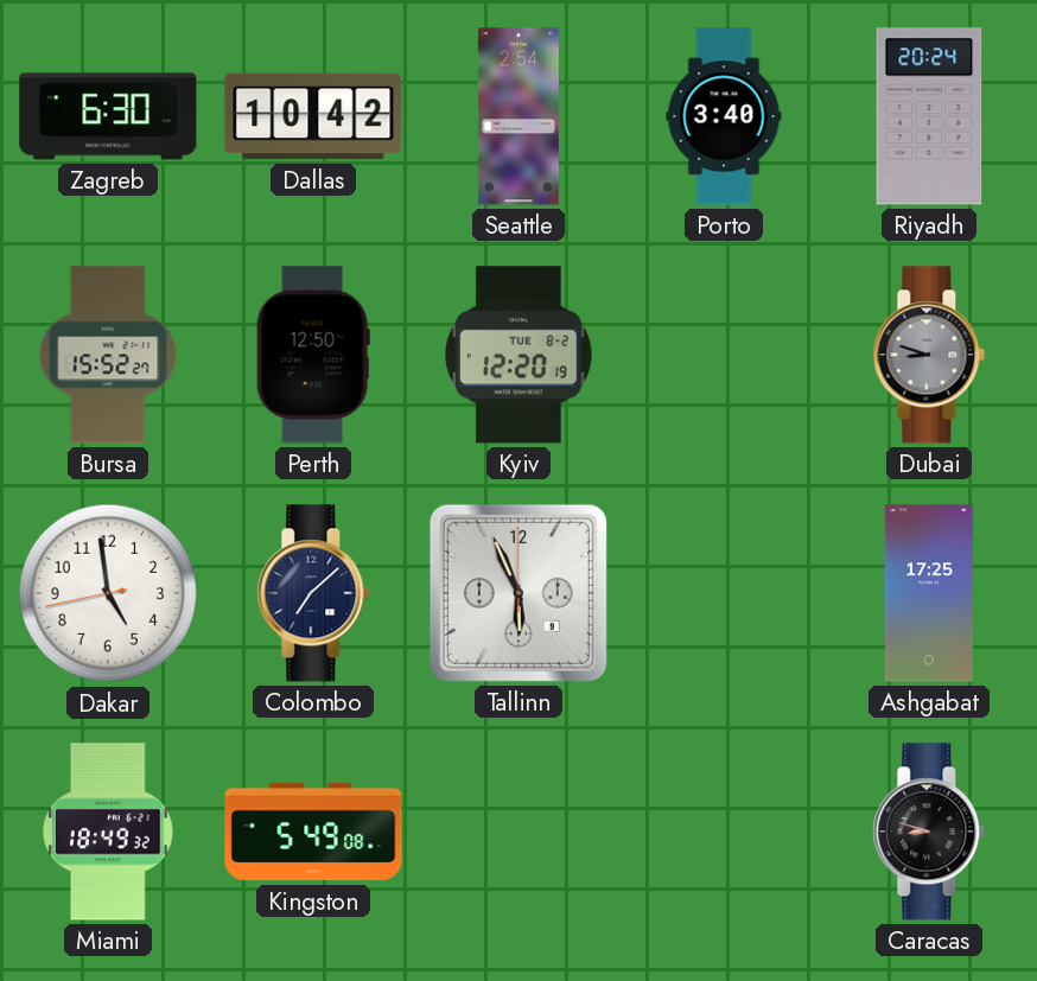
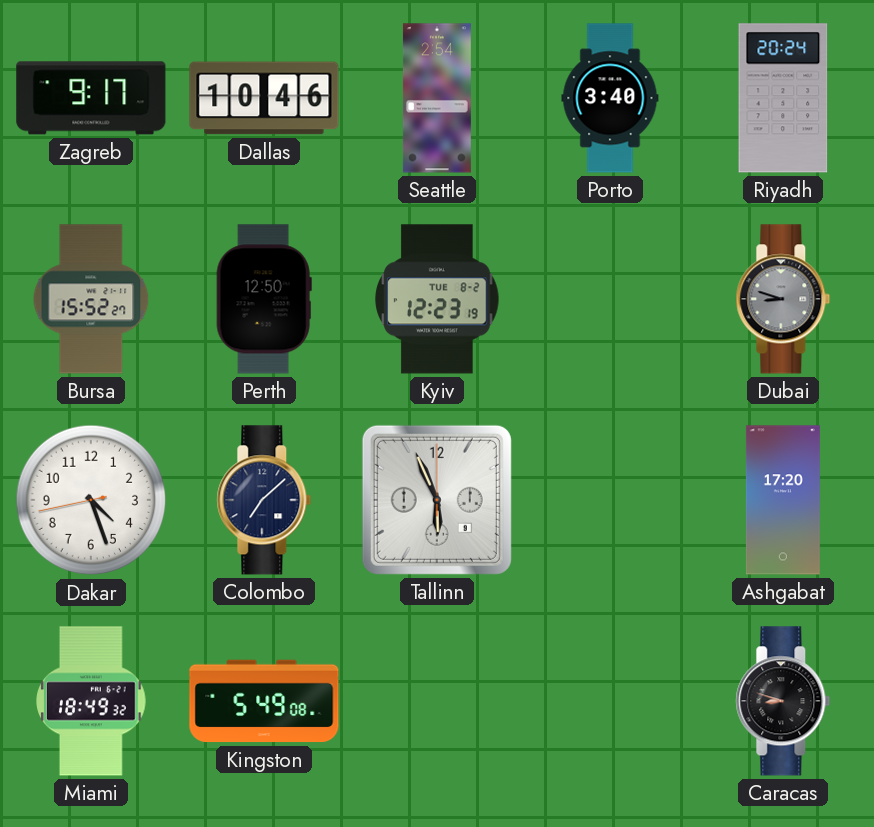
Zagreb: 6:30 -> 9:17
Dallas: 10:42 -> 10:46
Kyiv: 12:20 -> 12:23
Dakar: 4:58 -> 4:26
Ashgabat: 17:25 -> 17:20
